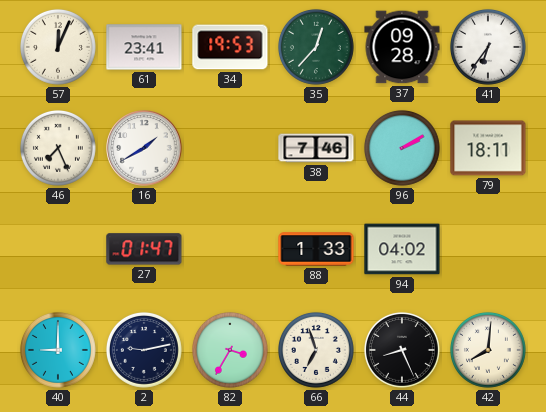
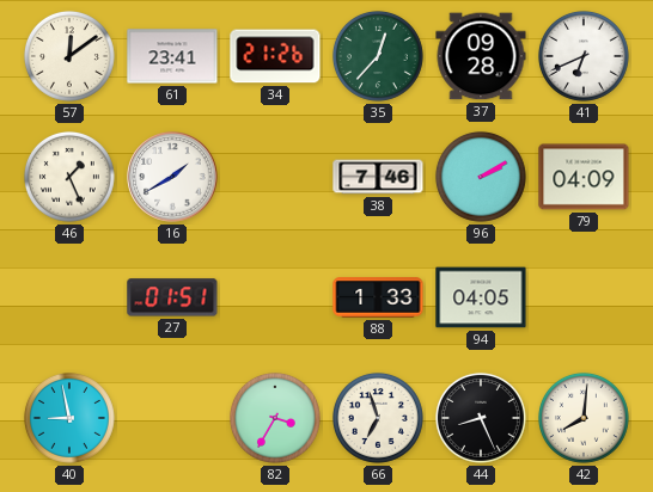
57: 12:04 -> 12:09
34: 19:53 -> 21:26
41: 6:36 -> 6:41
46: 7:26 -> 1:26
79: 18:11 -> 04:09
27: 01:47 -> 01:51
94: 04:02 -> 04:05
40: 9:00 -> 8:58
2: 9:13 -> none
